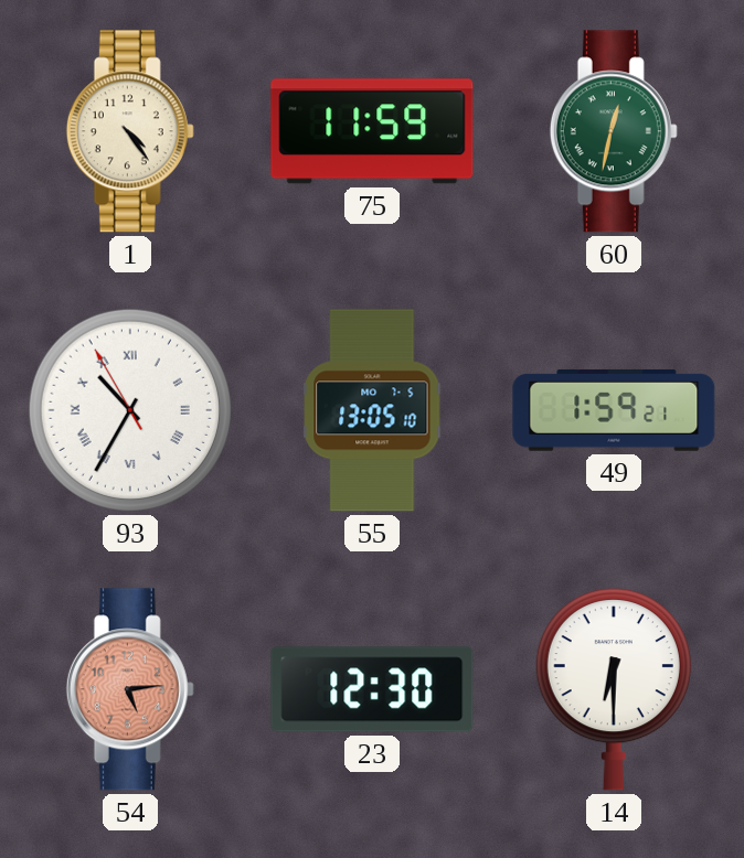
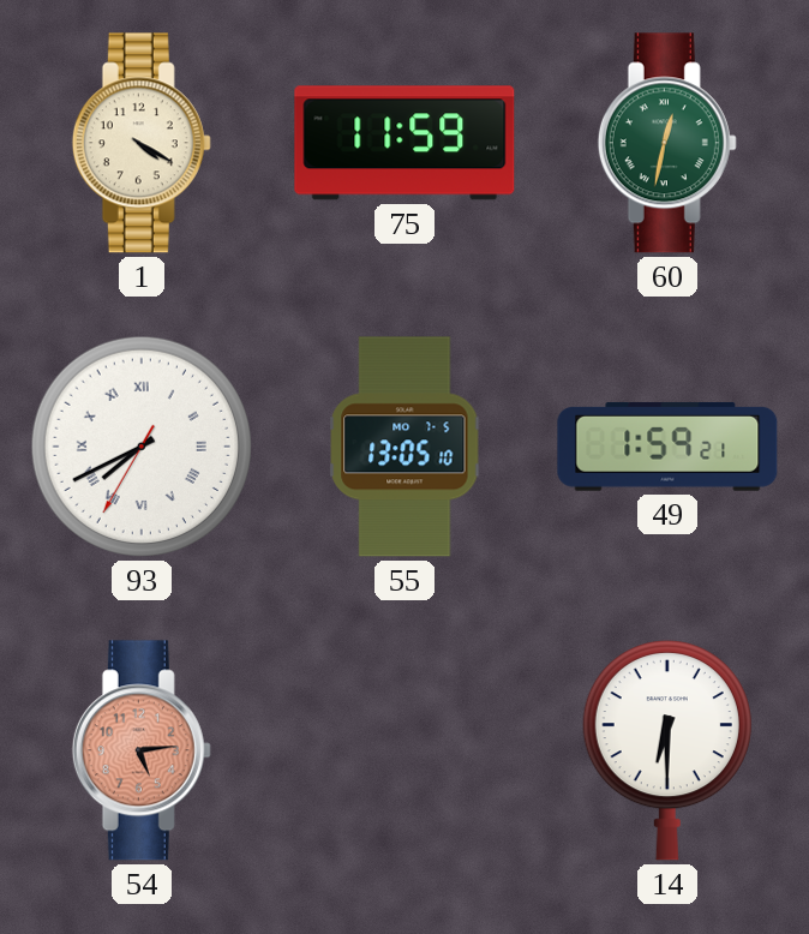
1: 4:24 -> 4:20
93: 10:34 -> 7:40
23: 12:30 -> none
